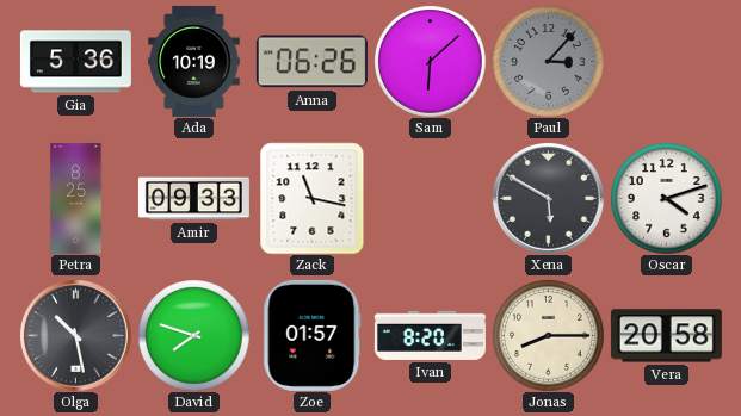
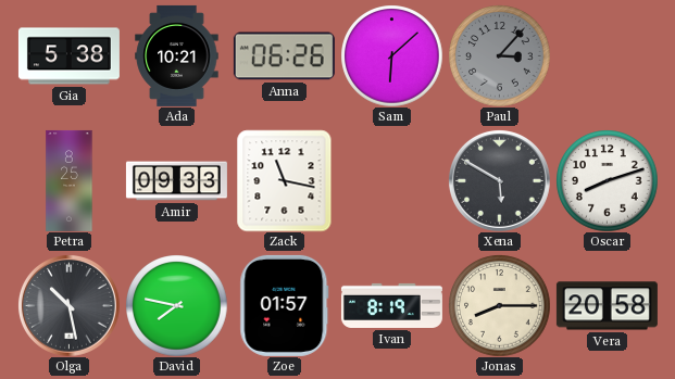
Gia: 5:36 -> 5:38
Ada: 10:19 -> 10:21
Oscar: 4:12 -> 8:12
David: 7:48 -> 7:47
Ivan: 8:20 -> 8:19
